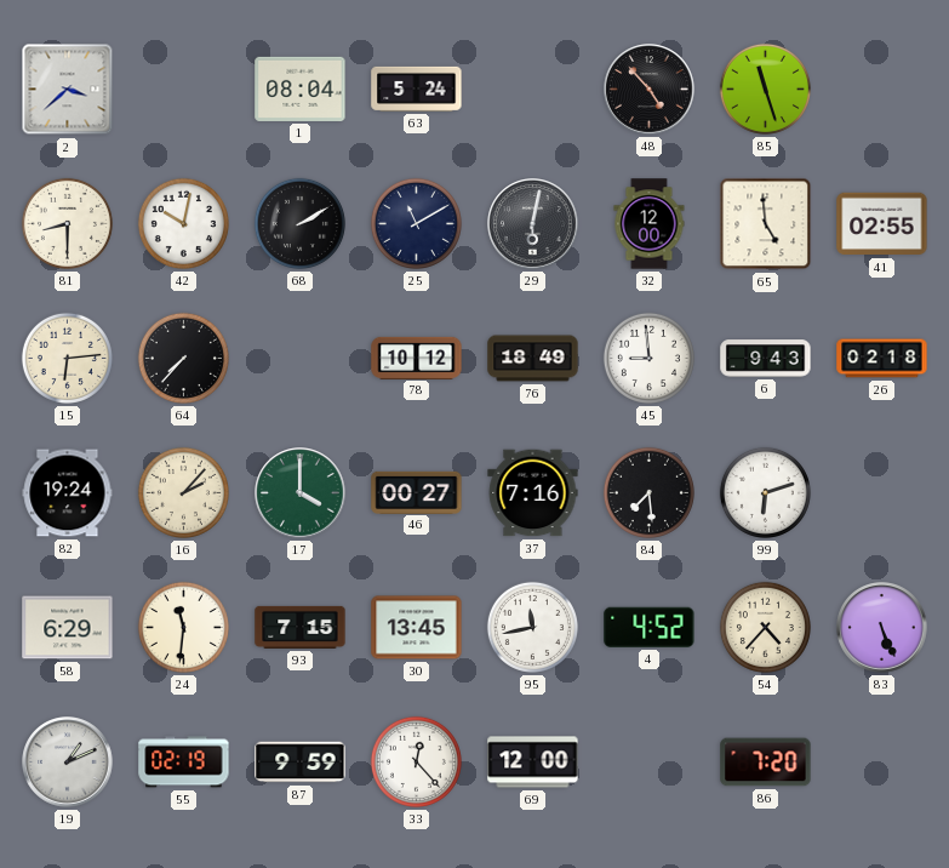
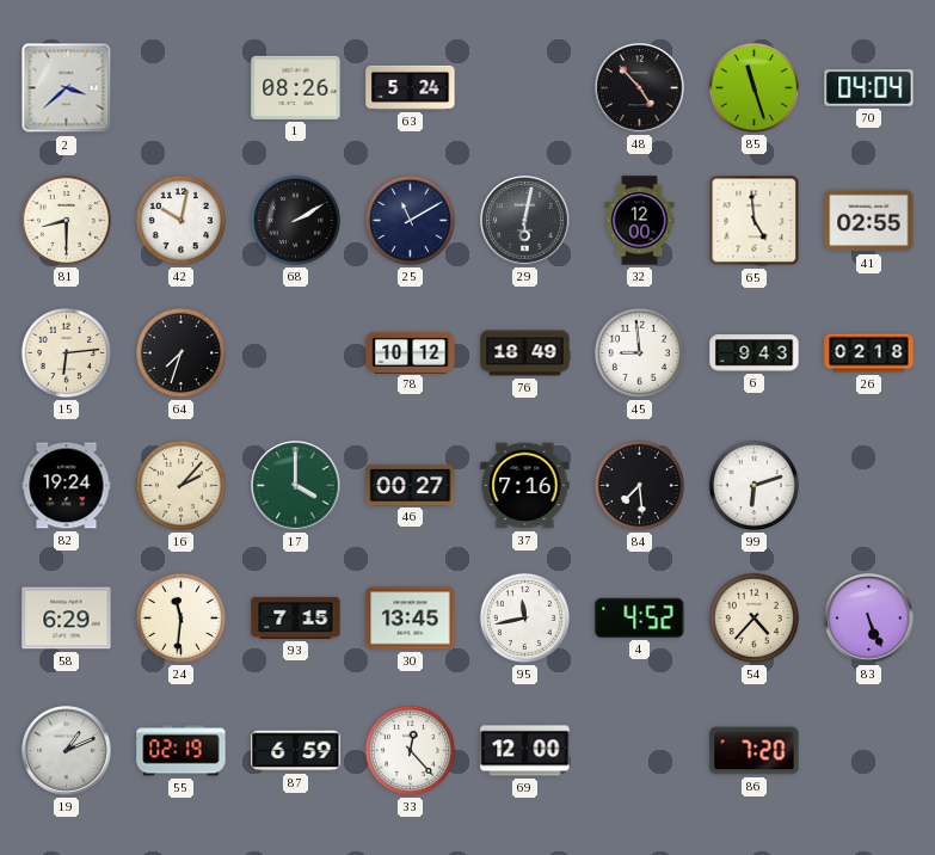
1: 08:04 -> 08:26
70: none -> 04:04
64: 7:37 -> 7:33
87: 9:59 -> 6:59
